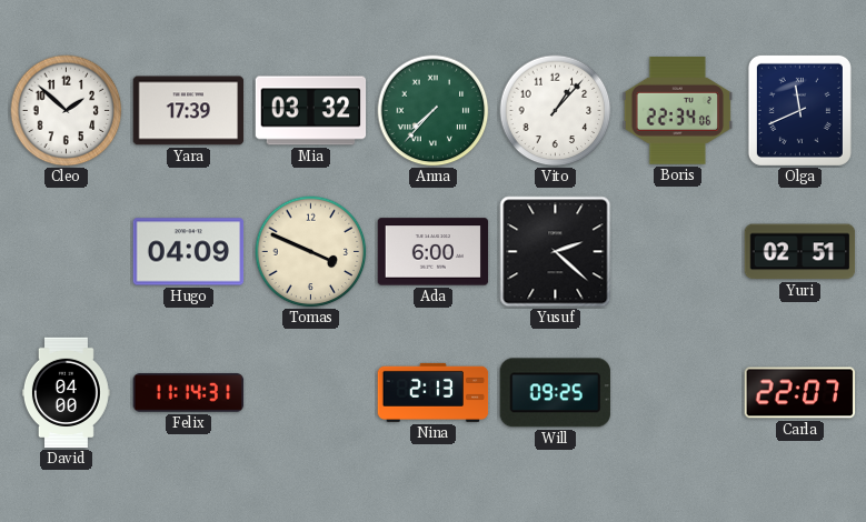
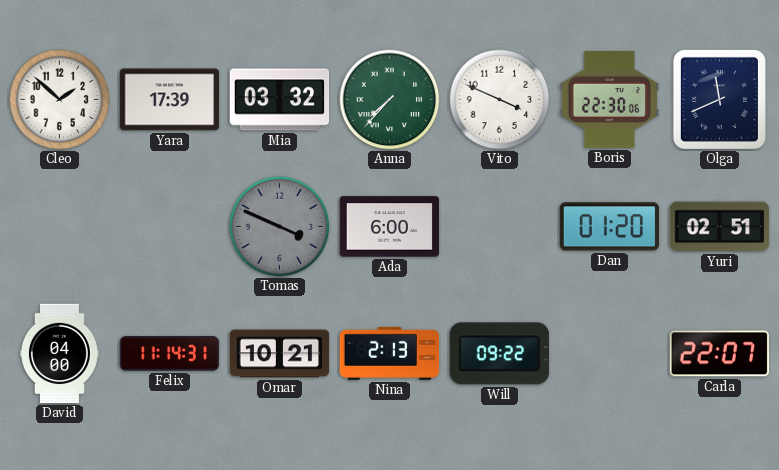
Vito: 1:07 -> 3:49
Boris: 22:34 -> 22:30
Hugo: 04:09 -> none
Tomas dial: cream -> grey
Yusuf: 2:22 -> none
Dan: none -> 01:20
Omar: none -> 10:21
Will: 09:25 -> 09:22
